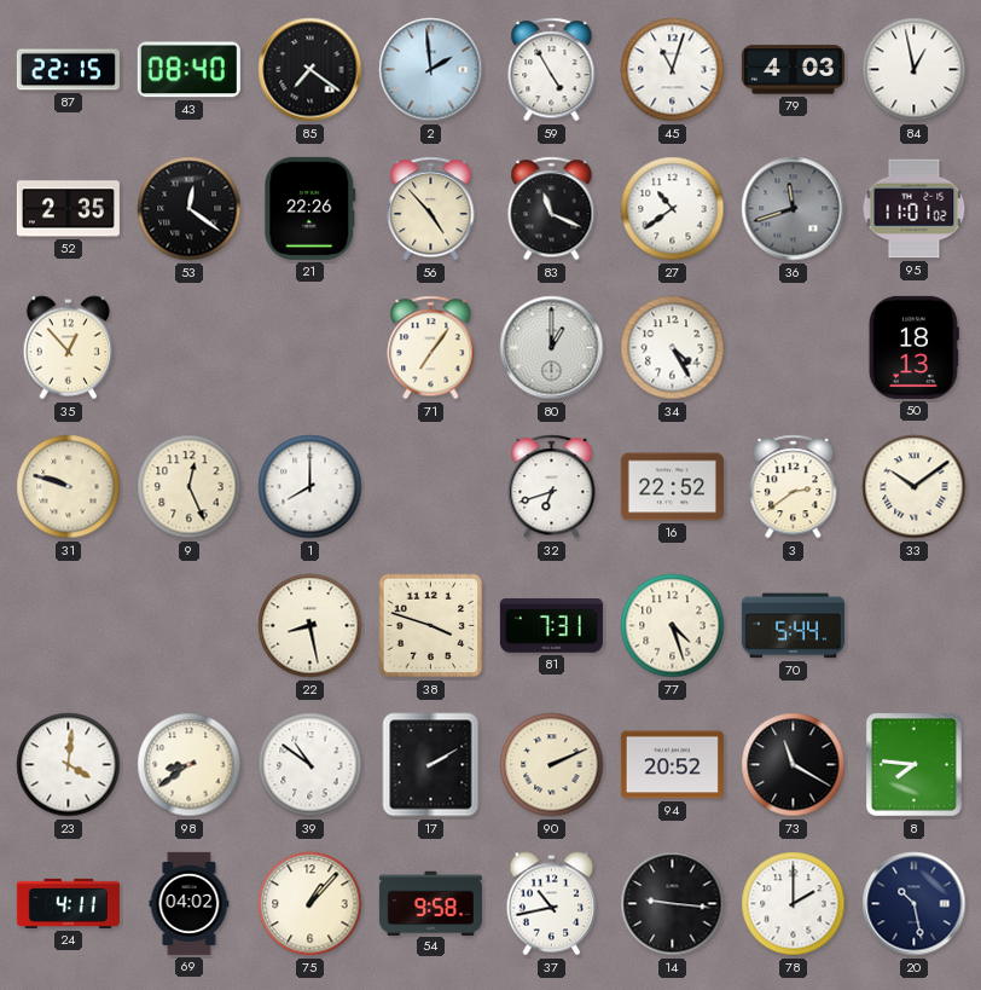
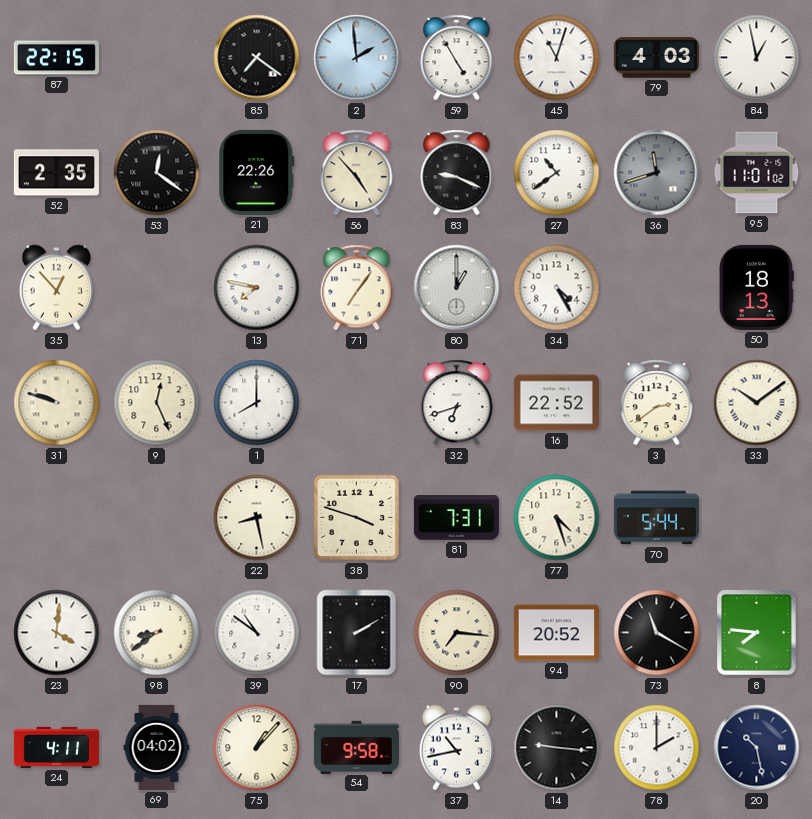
43: 08:40 -> none
83: 11:19 -> 9:19
13: none -> 7:47
90: 2:11 -> 7:16
